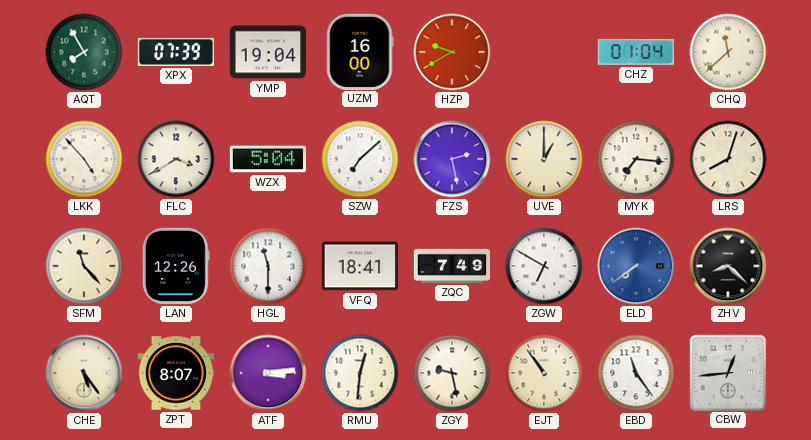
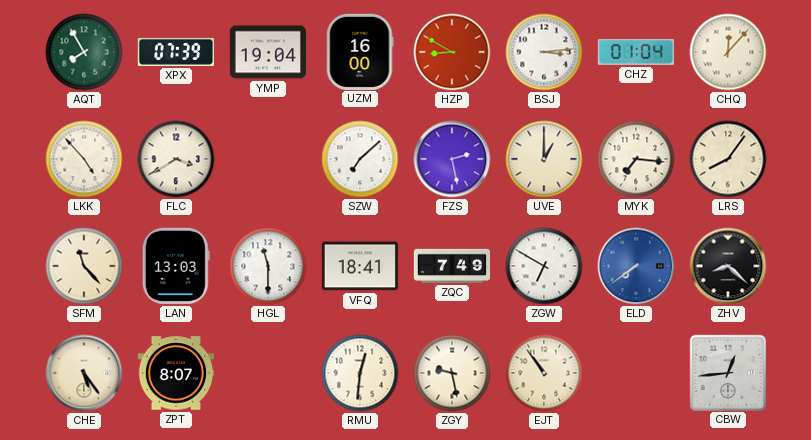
HZP: 9:40 -> 8:50
BSJ: none -> 3:14
CHQ: 11:38 -> 12:07
WZX: 5:04 -> none
LRS: 8:03 -> 8:06
LAN: 12:26 -> 13:03
ATF: 3:14 -> none
EBD: 11:24 -> none
